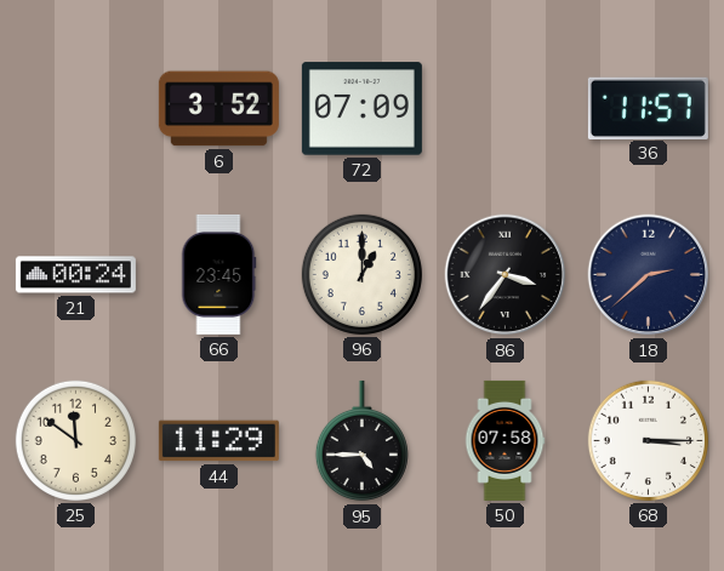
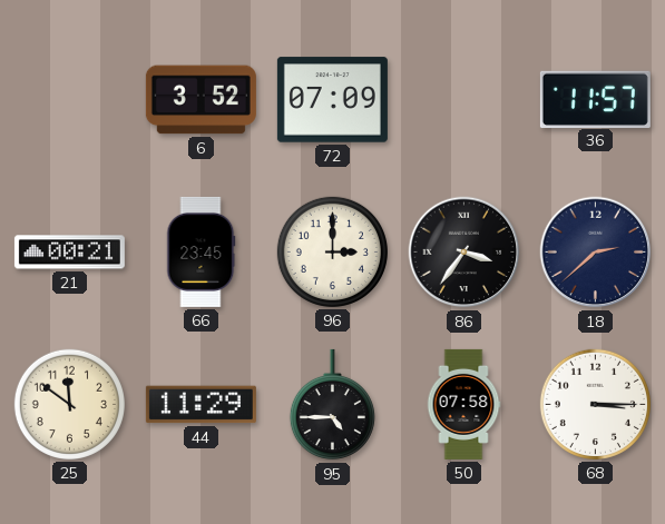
21: 00:24 -> 00:21
96: 1:00 -> 3:00
